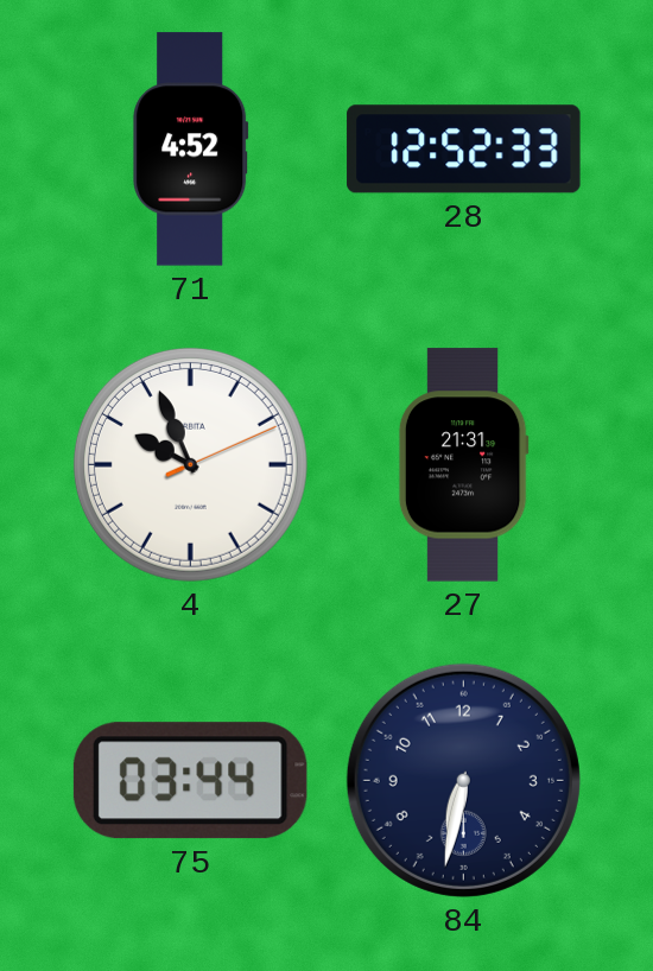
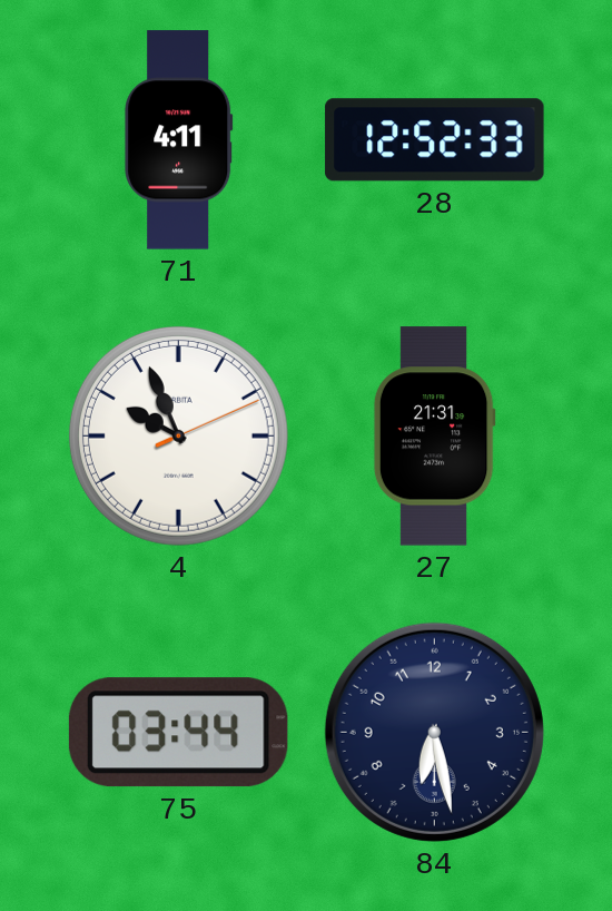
71: 4:52 -> 4:11
84: 6:32 -> 6:28
